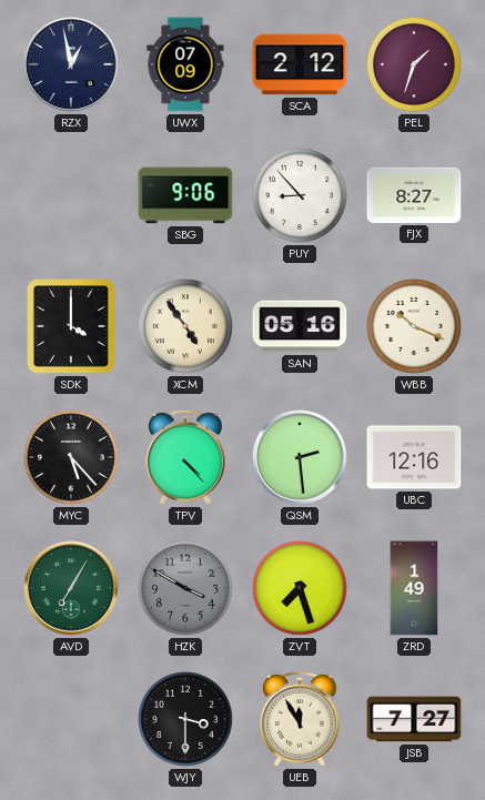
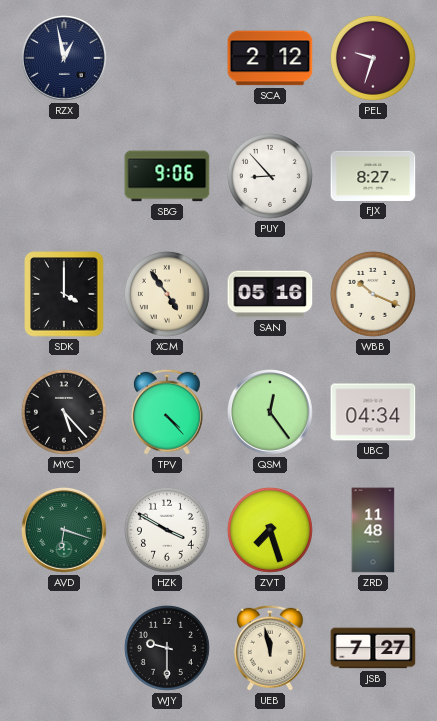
UWX: 07:09 -> none
PEL: 1:33 -> 9:33
QSM: 2:29 -> 12:24
UBC: 12:16 -> 04:34
AVD: 7:05 -> 6:18
HZK dial: grey -> white
ZRD: 1:49 -> 11:48
WJY: 3:30 -> 9:30
UEB: 11:55 -> 11:58
